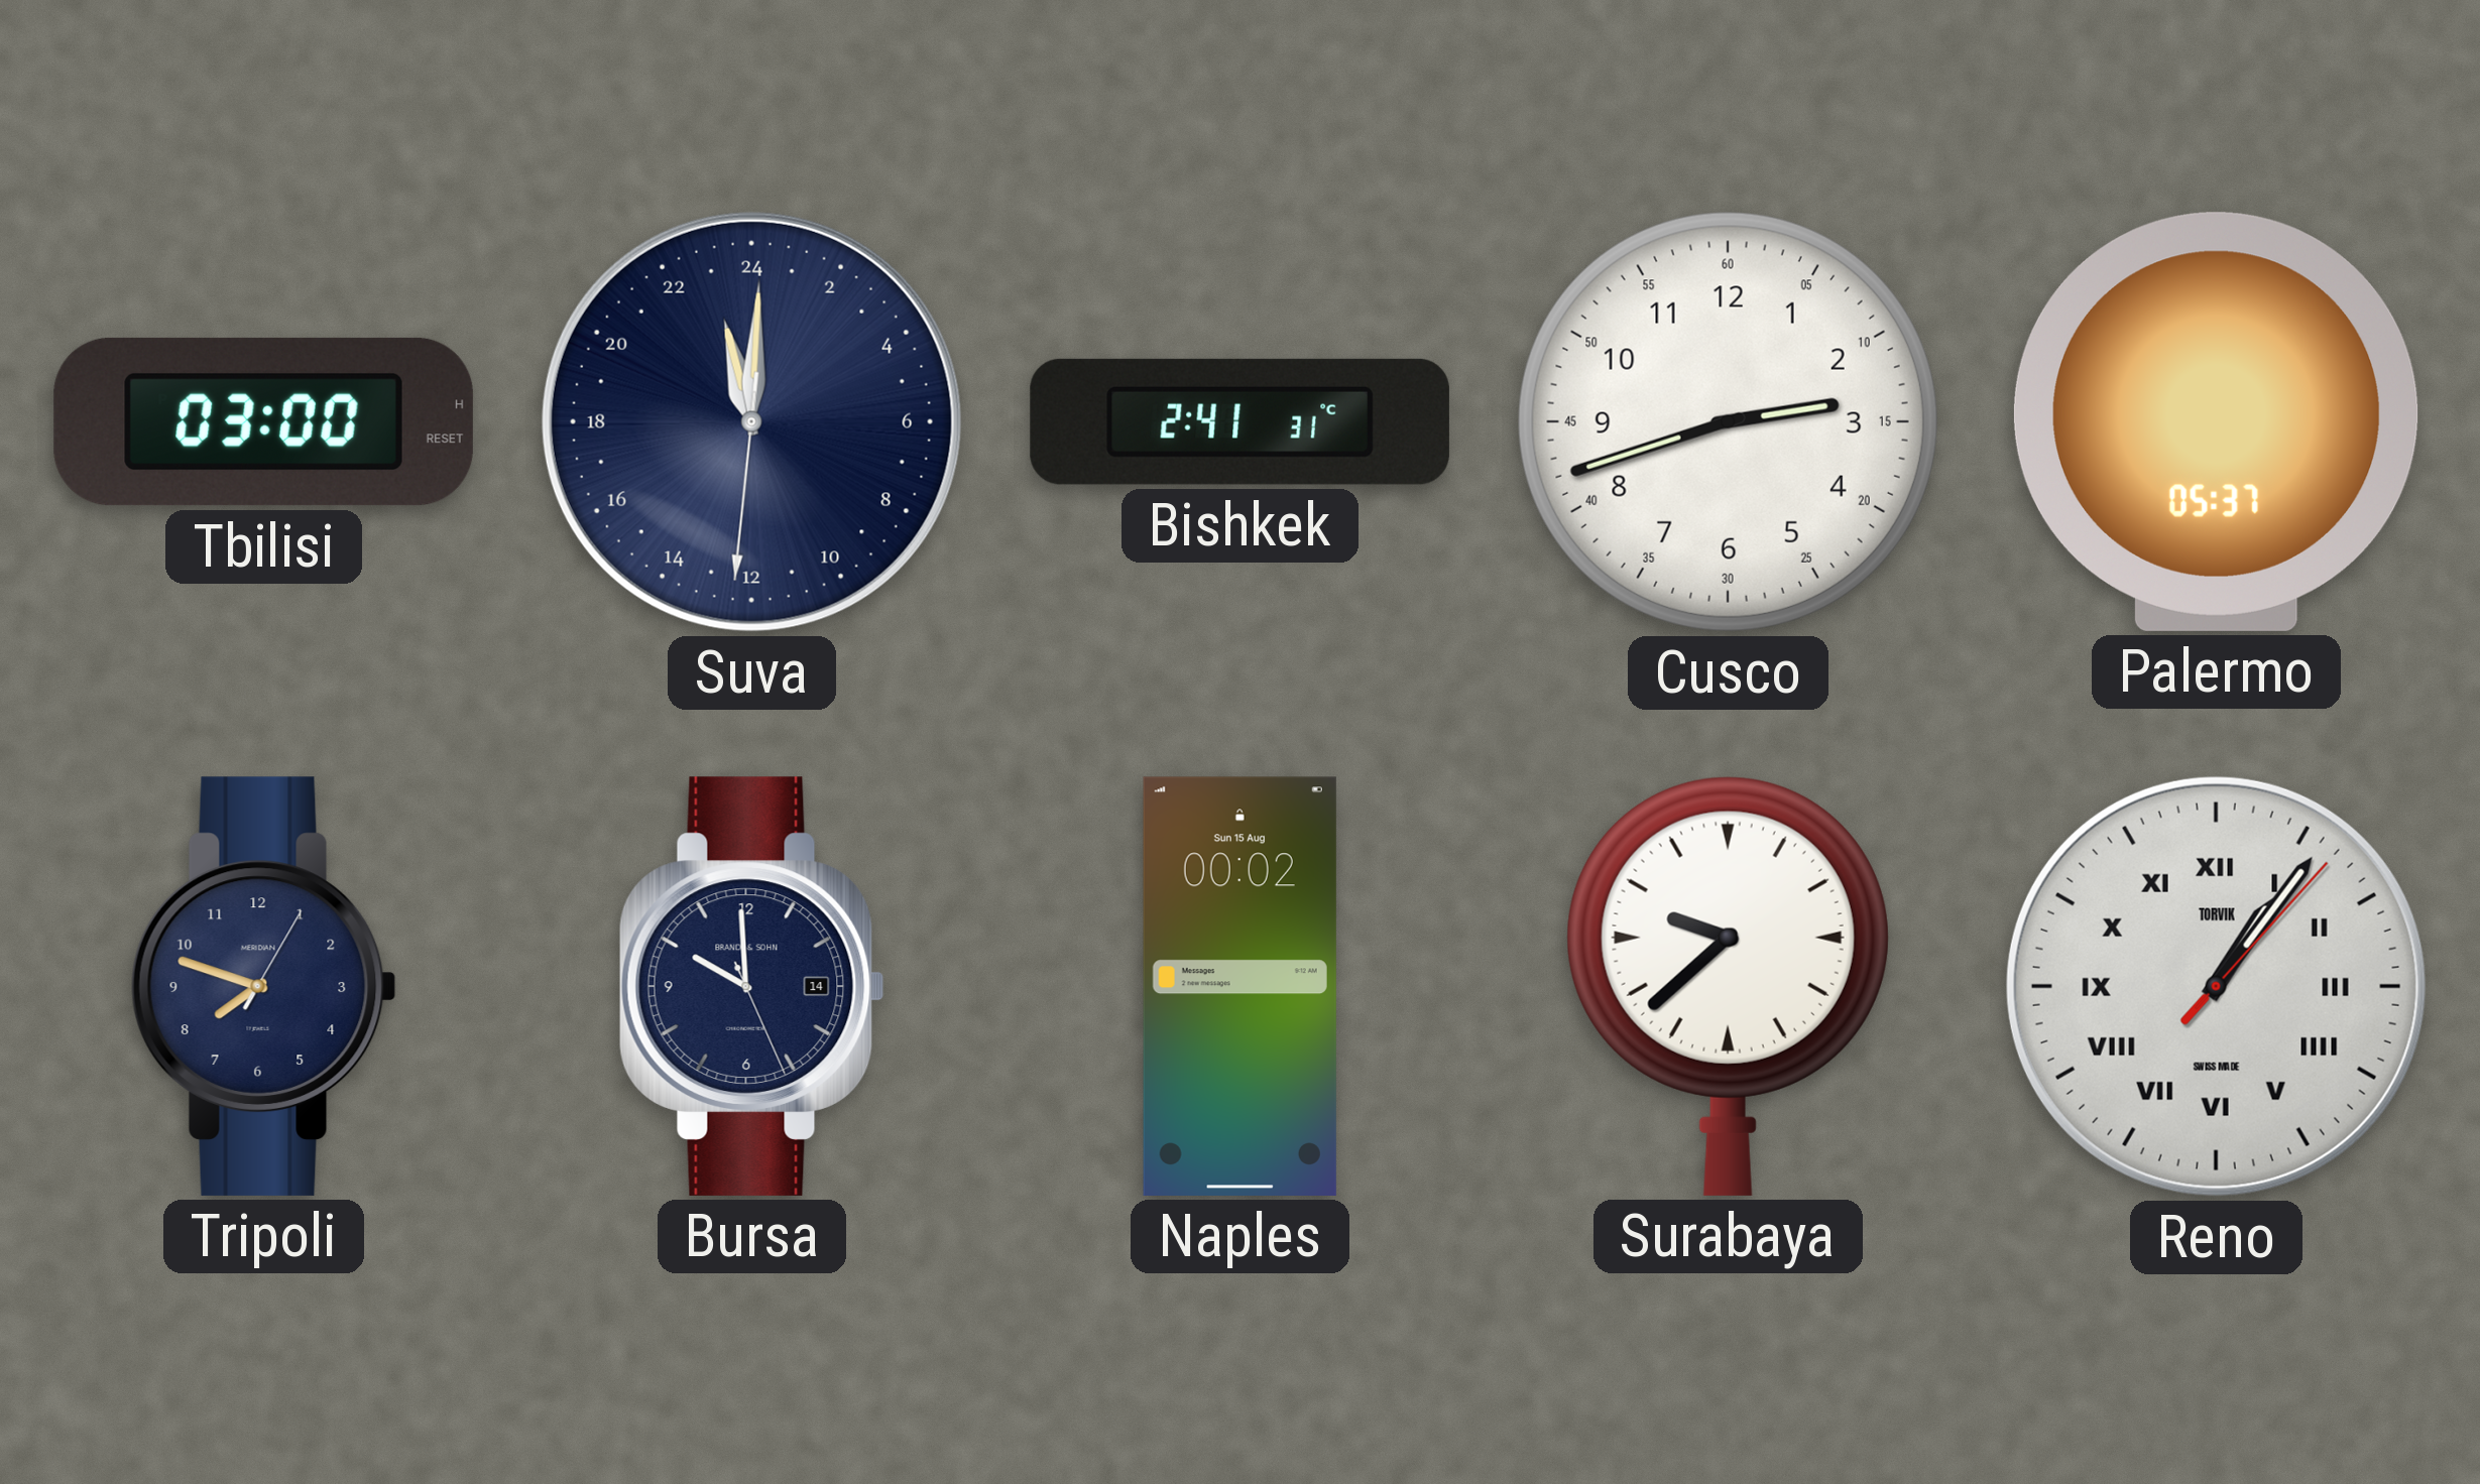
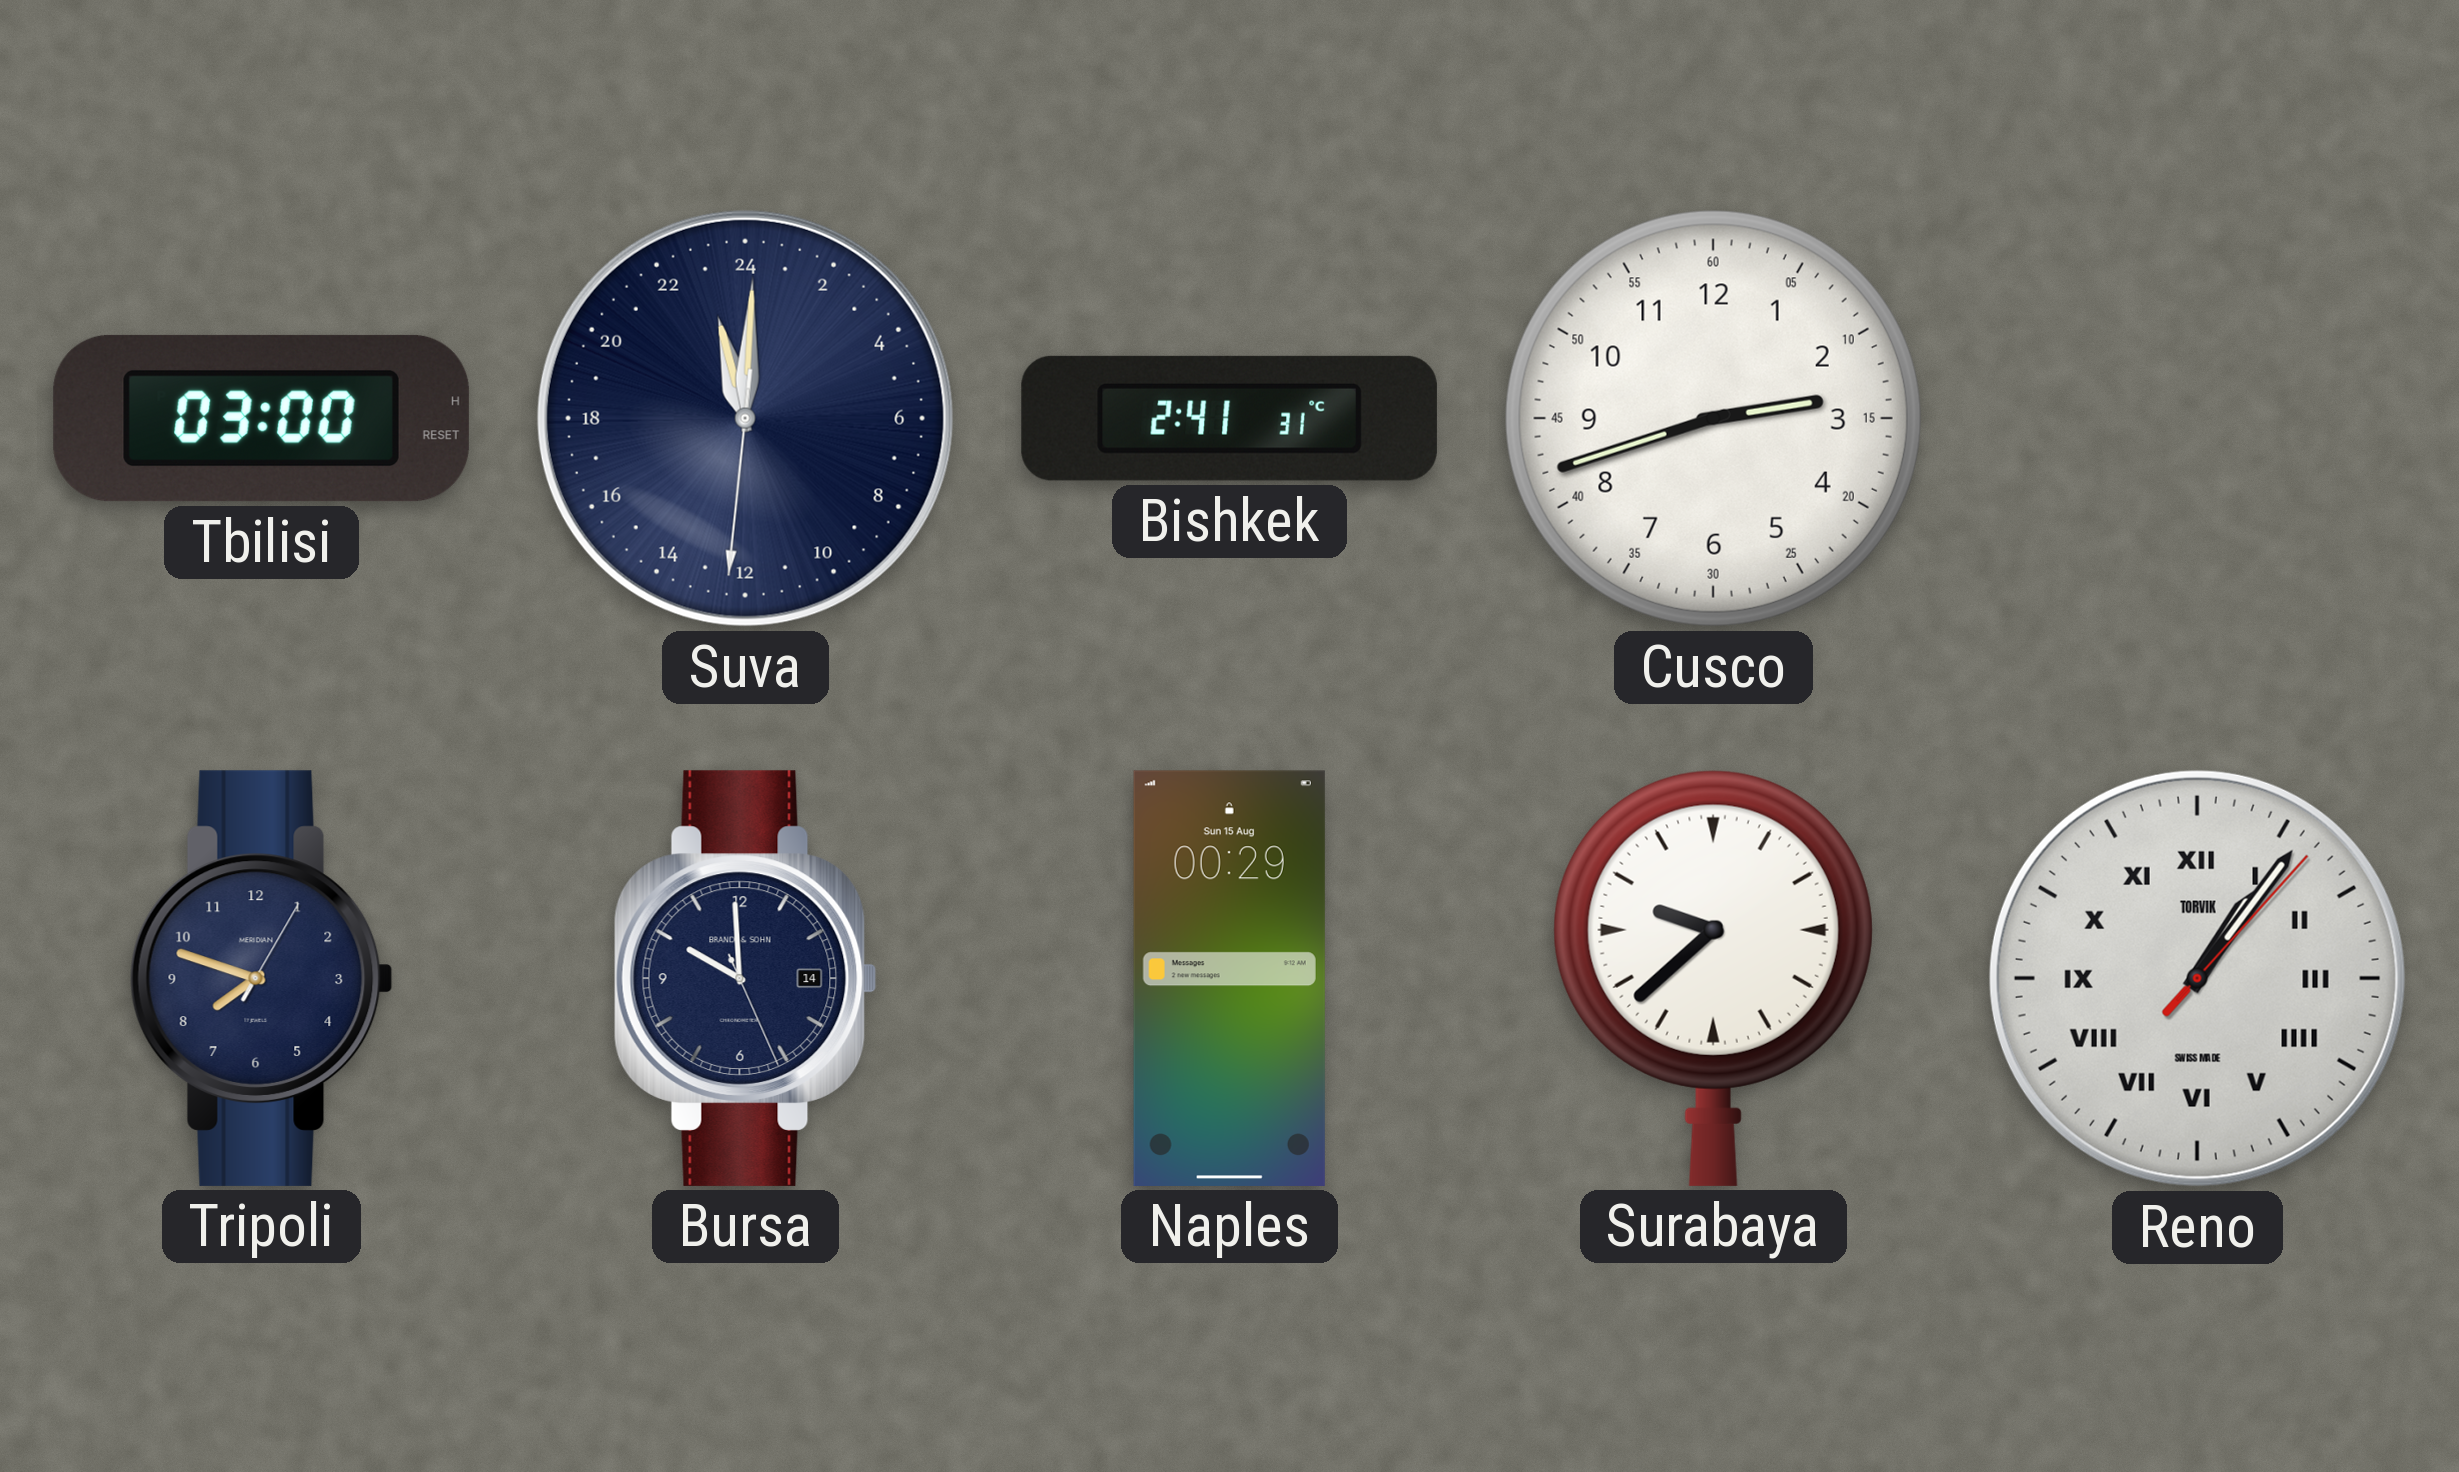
Palermo: 05:37 -> none
Naples: 00:02 -> 00:29
